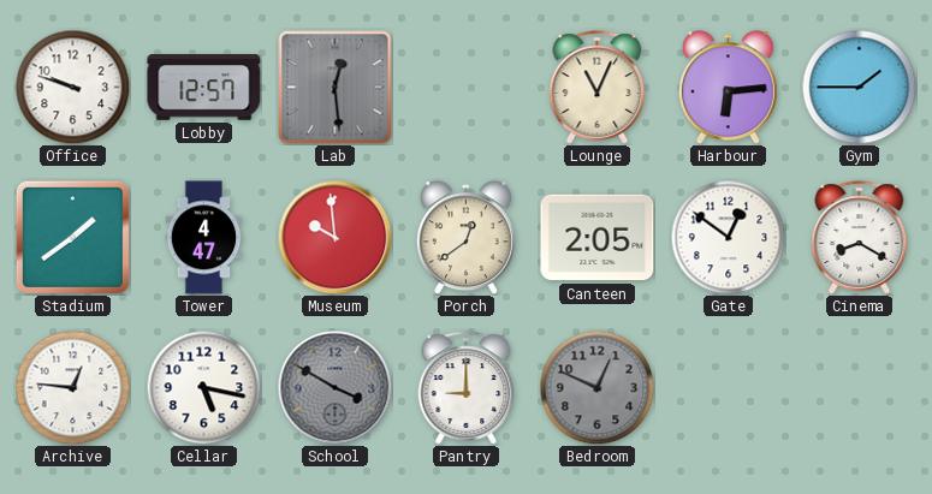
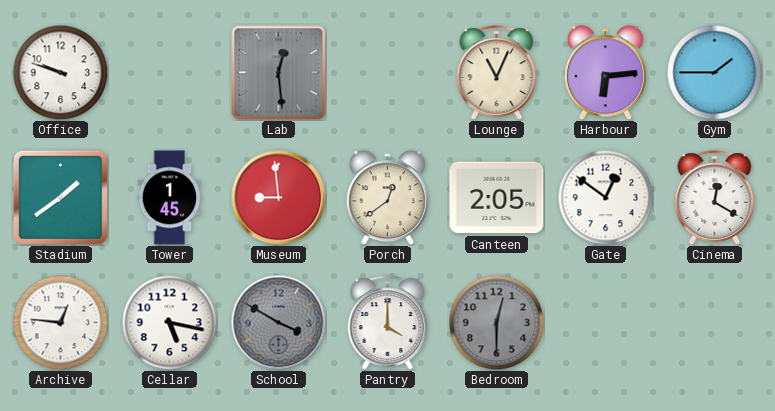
Lobby: 12:57 -> none
Tower: 4:47 -> 1:45
Museum: 9:59 -> 8:59
Cinema: 8:20 -> 12:20
Pantry: 9:00 -> 4:00
Bedroom: 12:49 -> 12:30
